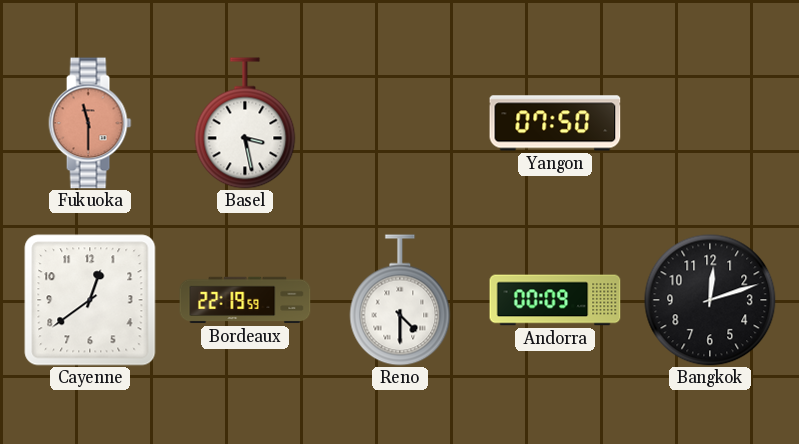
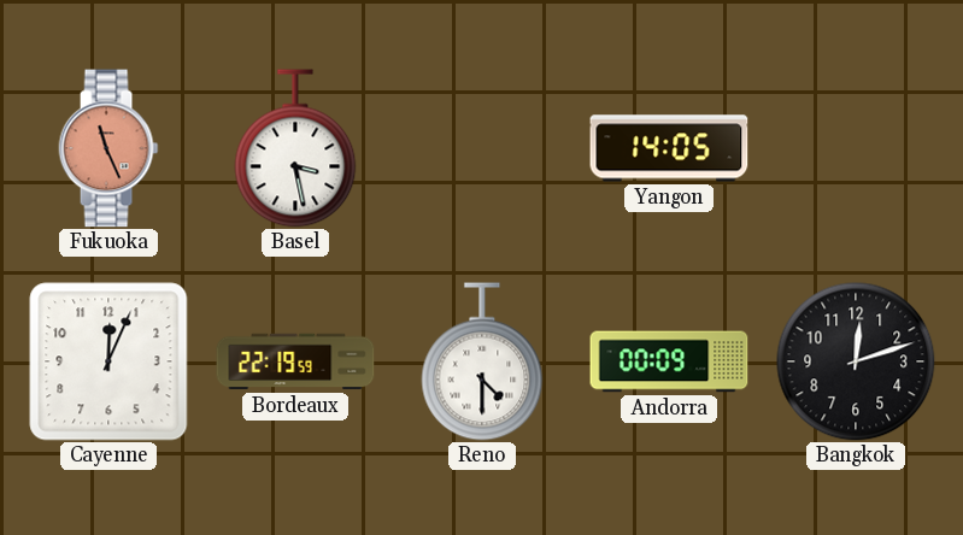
Fukuoka: 11:30 -> 11:26
Yangon: 07:50 -> 14:05
Cayenne: 12:39 -> 12:04
